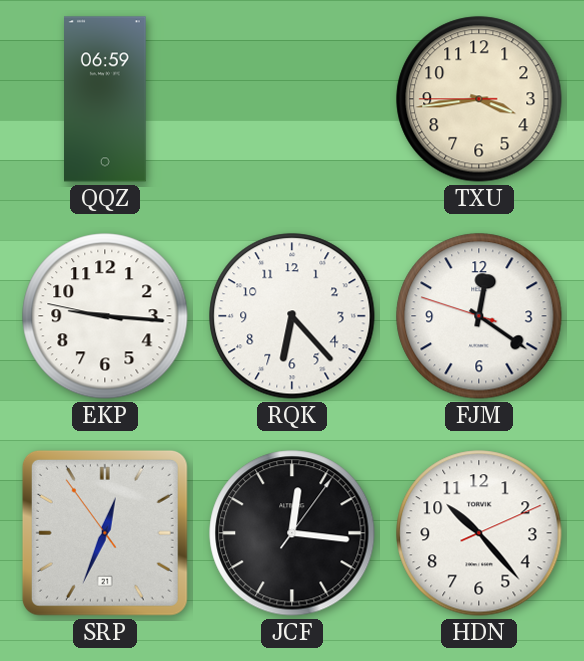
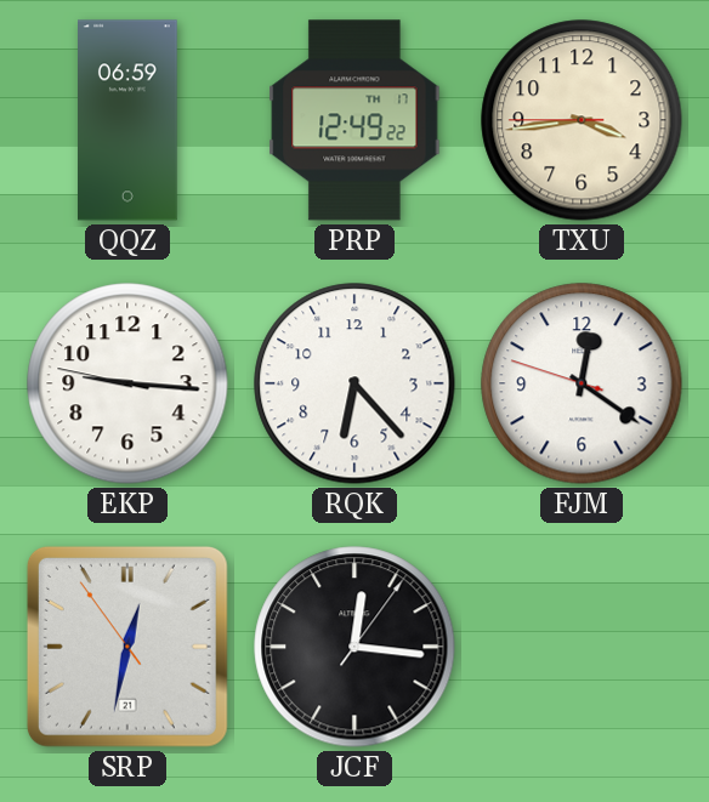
PRP: none -> 12:49
SRP: 12:33 -> 12:31
HDN: 10:23 -> none
